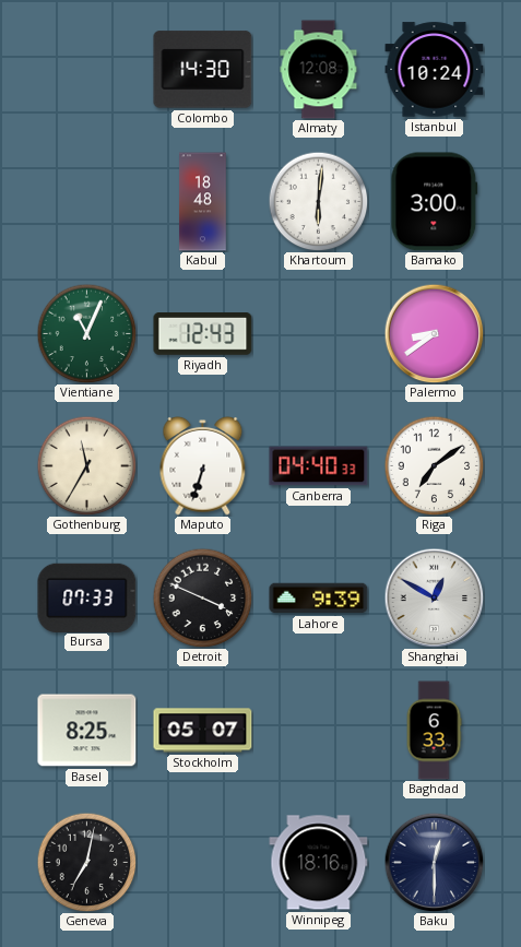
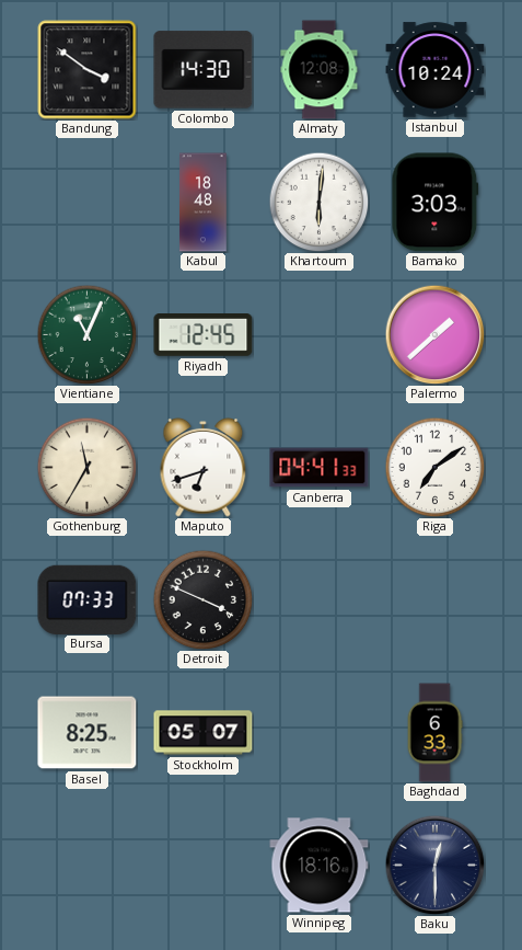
Bandung: none -> 3:51
Bamako: 3:00 -> 3:03
Riyadh: 12:43 -> 12:45
Palermo: 8:39 -> 1:38
Maputo: 6:33 -> 6:42
Canberra: 04:40 -> 04:41
Lahore: 9:39 -> none
Shanghai: 12:50 -> none
Geneva: 7:02 -> none
